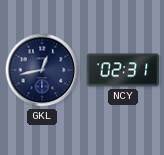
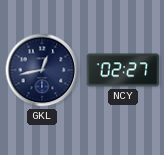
NCY: 02:31 -> 02:27
